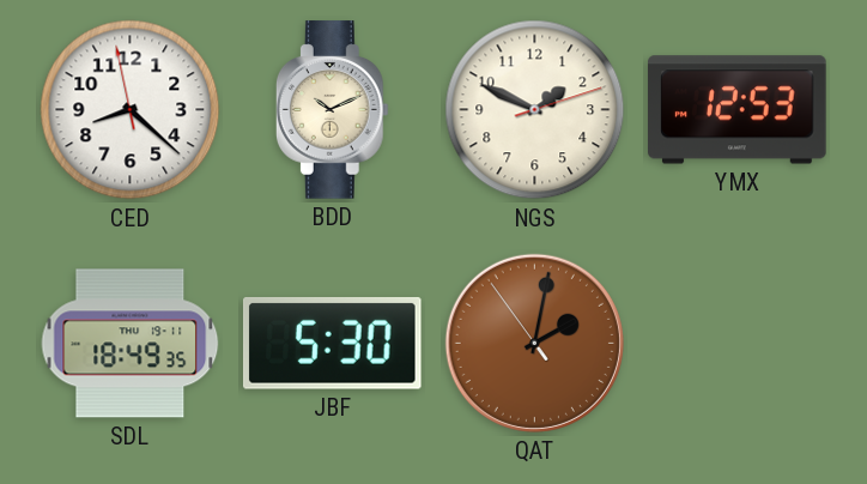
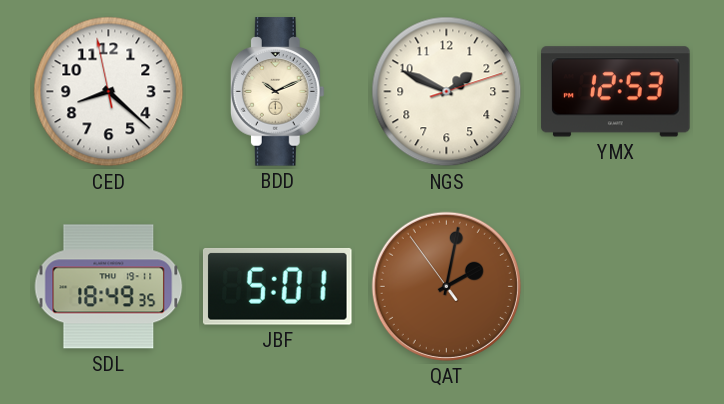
JBF: 5:30 -> 5:01
